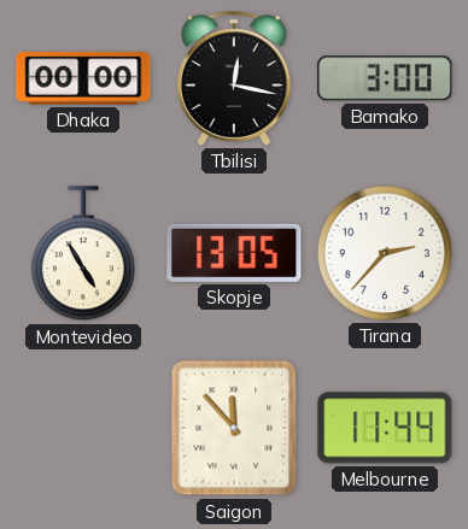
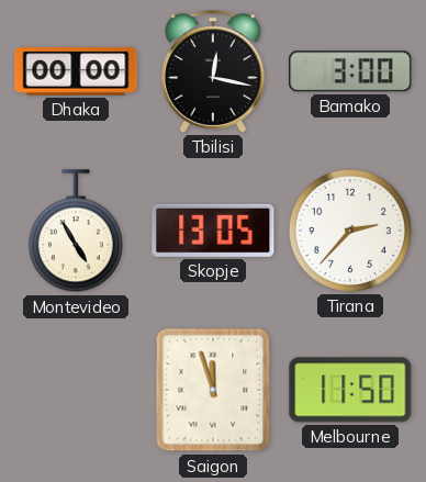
Saigon: 11:53 -> 11:57
Melbourne: 11:44 -> 11:50
